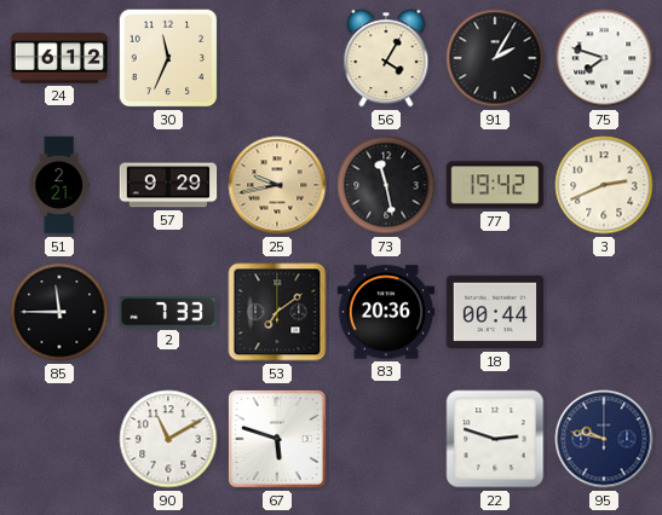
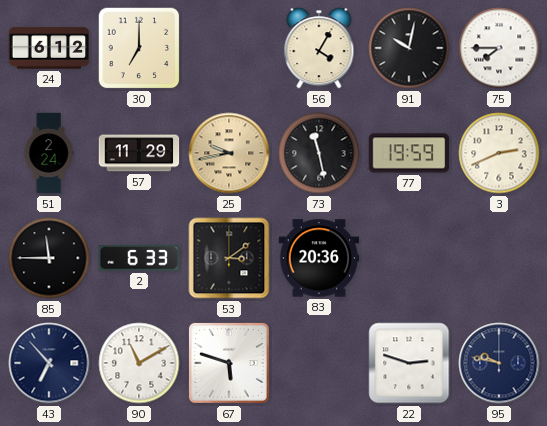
30: 11:34 -> 7:00
91: 2:05 -> 10:02
75: 7:48 -> 7:45
51: 2:21 -> 2:24
57: 9:29 -> 11:29
77: 19:42 -> 19:59
2: 7:33 -> 6:33
53: 7:09 -> 3:09
18: 00:44 -> none
43: none -> 6:53
